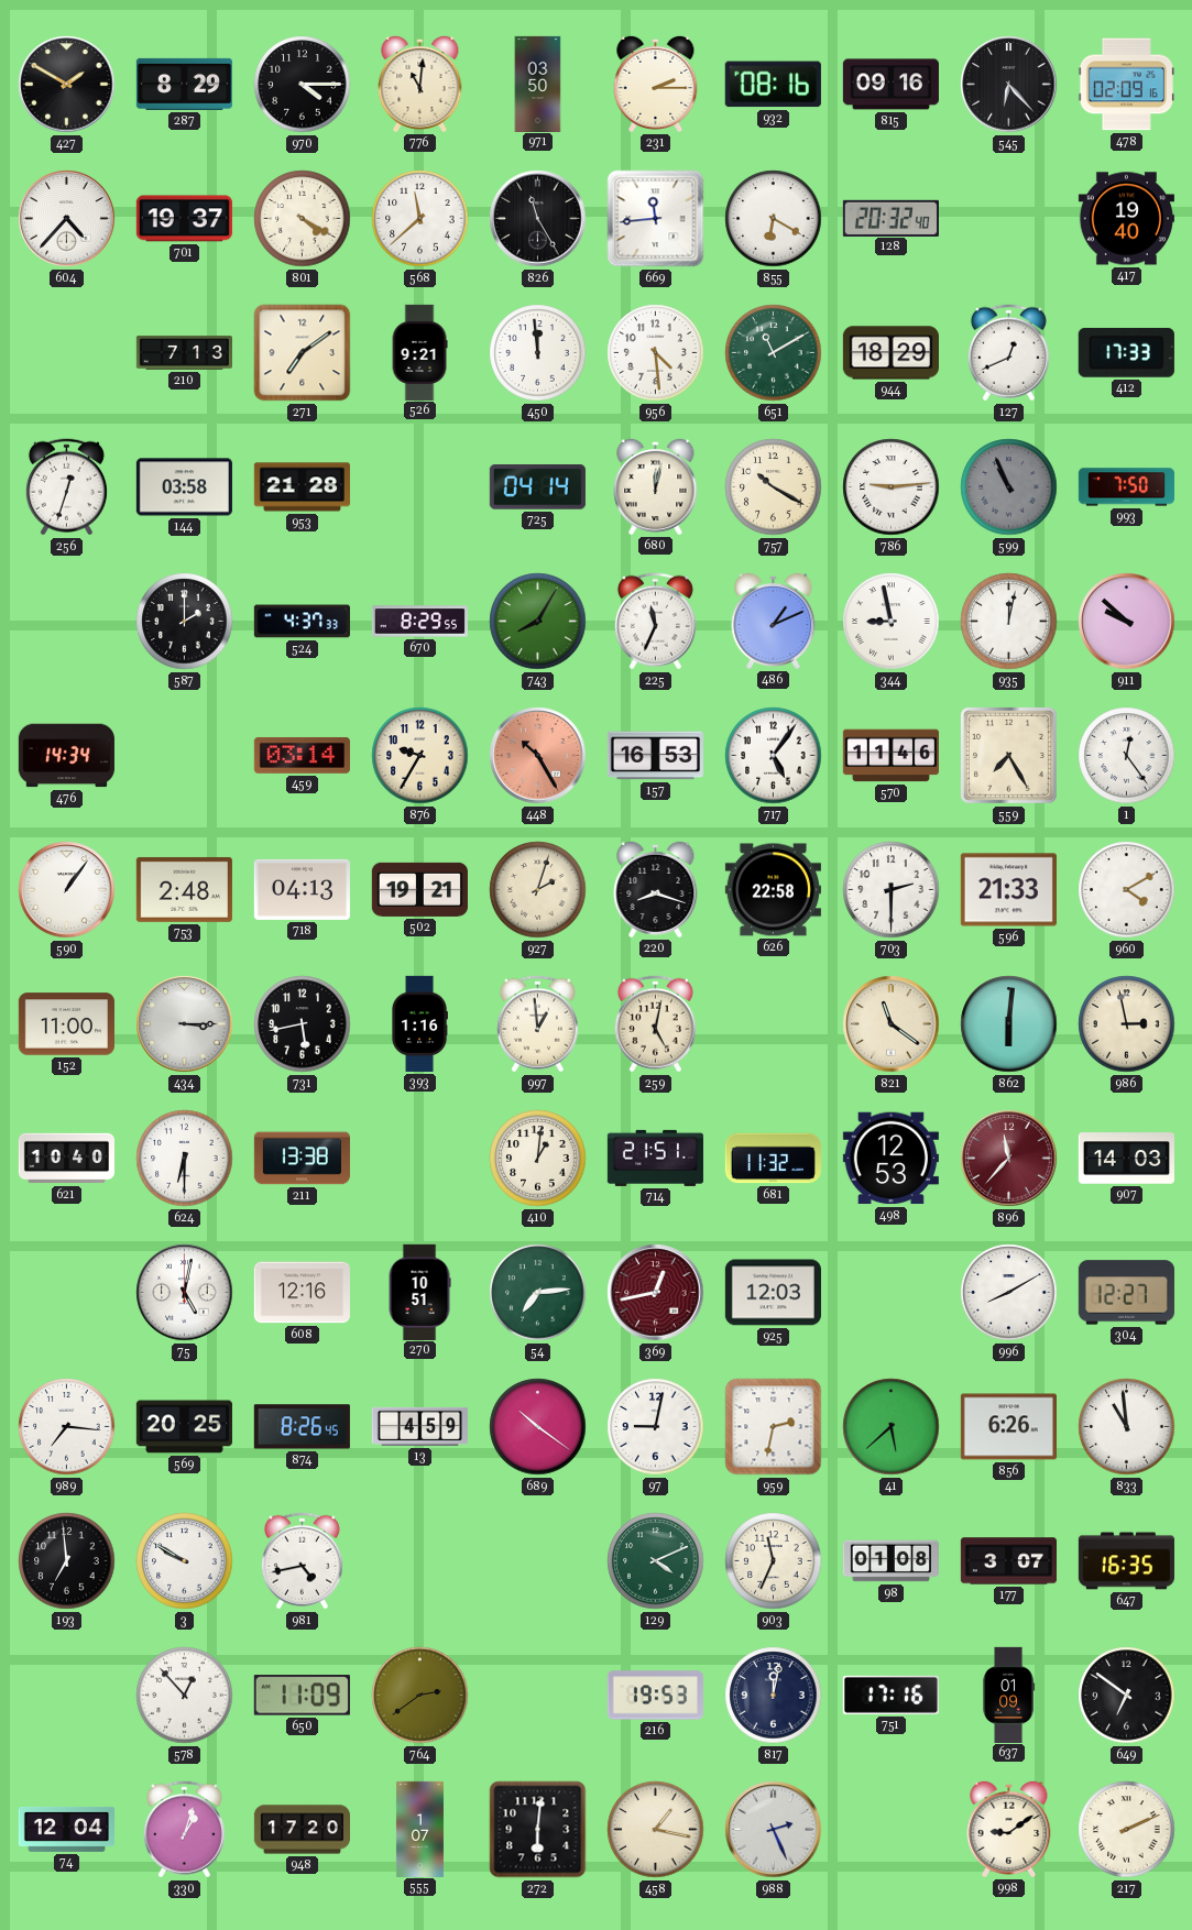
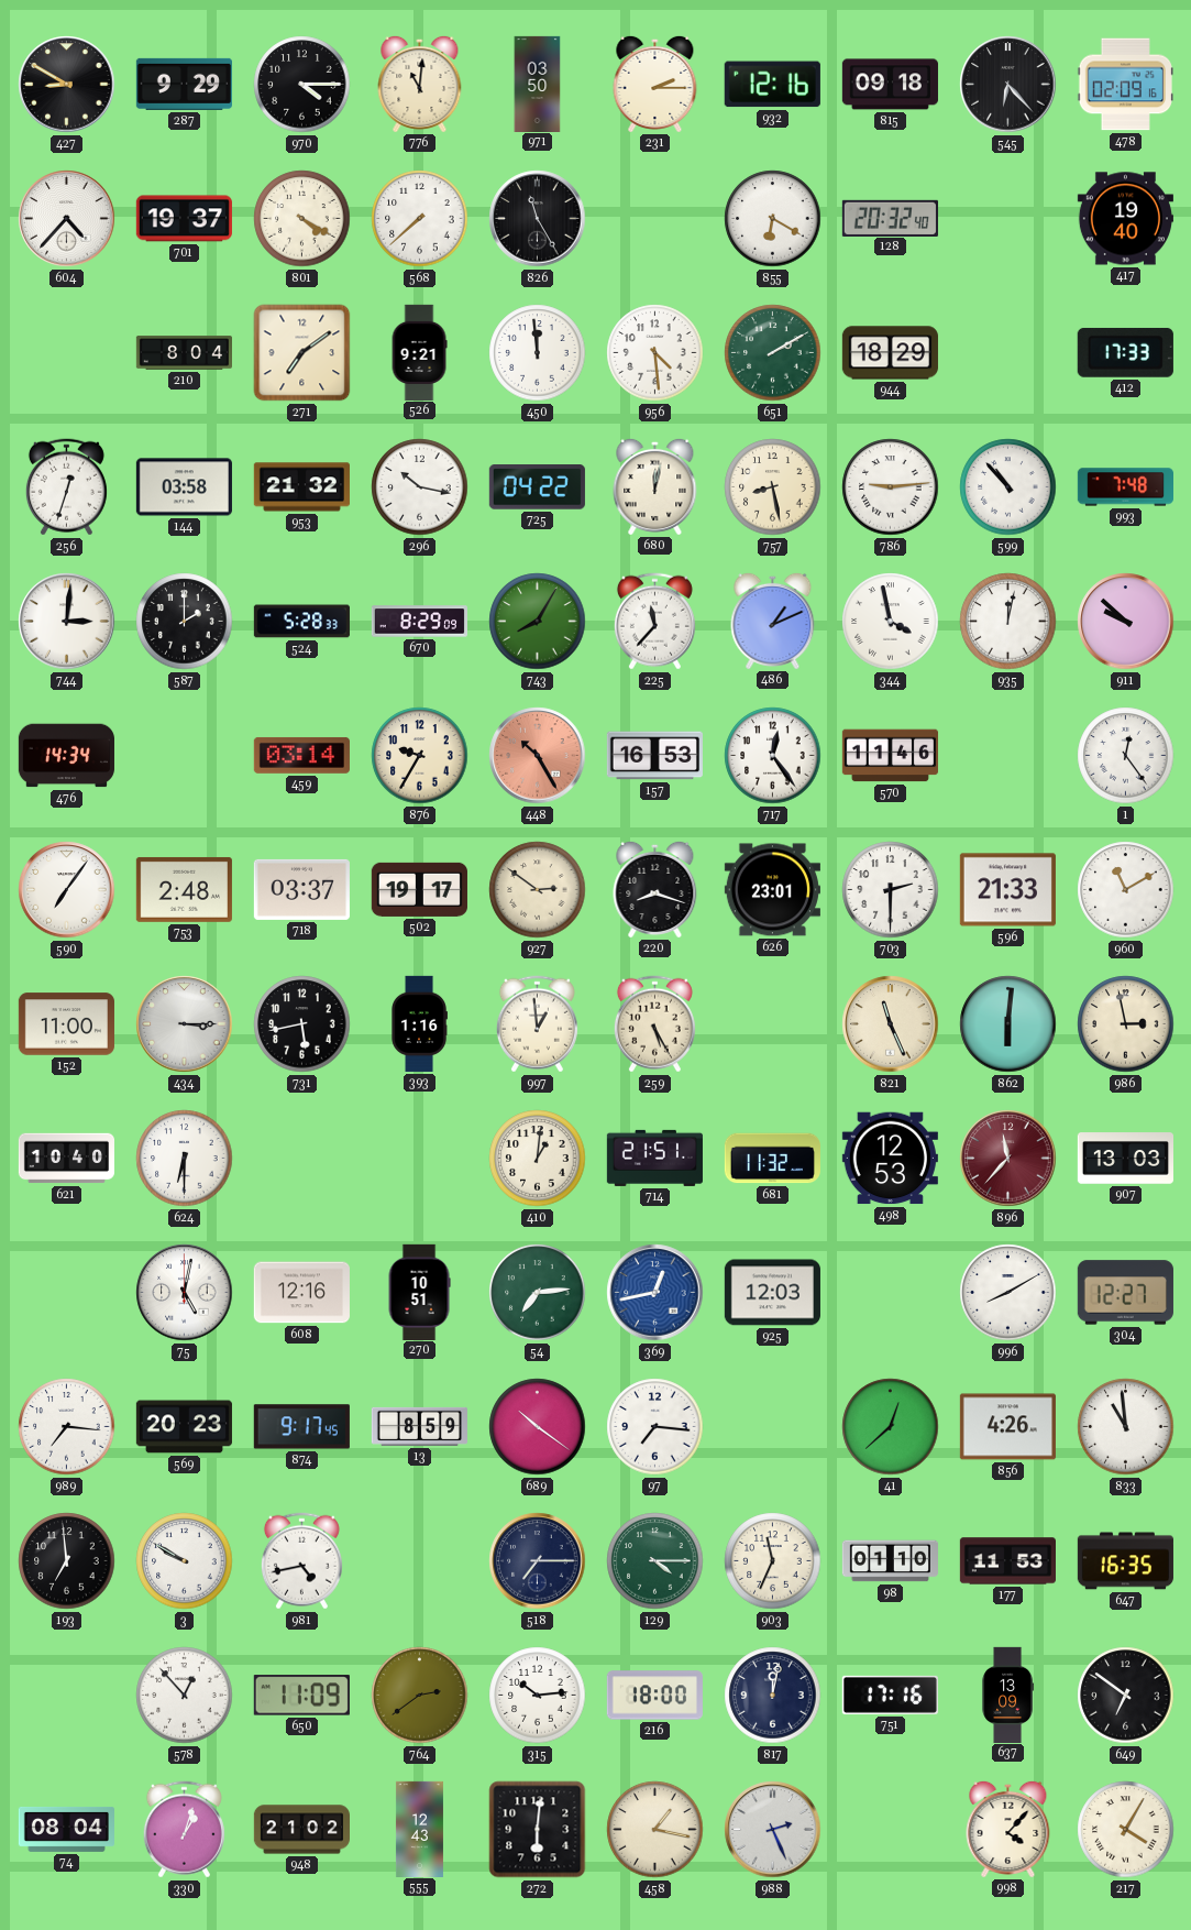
427: 1:50 -> 8:50
287: 8:29 -> 9:29
932: 08:16 -> 12:16
815: 09:16 -> 09:18
568: 11:38 -> 7:38
669: 11:44 -> none
210: 7:13 -> 8:04
651: 11:10 -> 2:10
127: 12:41 -> none
953: 21:28 -> 21:32
296: none -> 10:17
725: 04:14 -> 04:22
757: 10:20 -> 8:28
599: 10:56 -> 10:53
599 dial: grey -> white
993: 7:50 -> 7:48
744: none -> 3:01
524: 4:37 -> 5:28
670: 8:29:55 -> 8:29:09
225: 11:34 -> 11:37
344: 8:58 -> 3:58
717: 5:06 -> 12:24
559: 7:25 -> none
590: 1:06 -> 7:06
718: 04:13 -> 03:37
502: 19:21 -> 19:17
927: 2:03 -> 2:51
626: 22:58 -> 23:01
960: 4:10 -> 11:10
259: 5:02 -> 5:25
821: 11:21 -> 11:26
211: 13:38 -> none
907: 14:03 -> 13:03
369 dial: burgundy -> blue
569: 20:25 -> 20:23
874: 8:26 -> 9:17
13: 4:59 -> 8:59
97: 9:02 -> 7:16
959: 2:32 -> none
41: 5:38 -> 12:38
856: 6:26 -> 4:26
518: none -> 7:15
129: 4:11 -> 4:15
98: 01:08 -> 01:10
177: 3:07 -> 11:53
315: none -> 10:14
216: 19:53 -> 18:00
637: 01:09 -> 13:09
74: 12:04 -> 08:04
948: 17:20 -> 21:02
555: 1:07 -> 12:43
998: 9:09 -> 4:07
217: 2:11 -> 4:05
